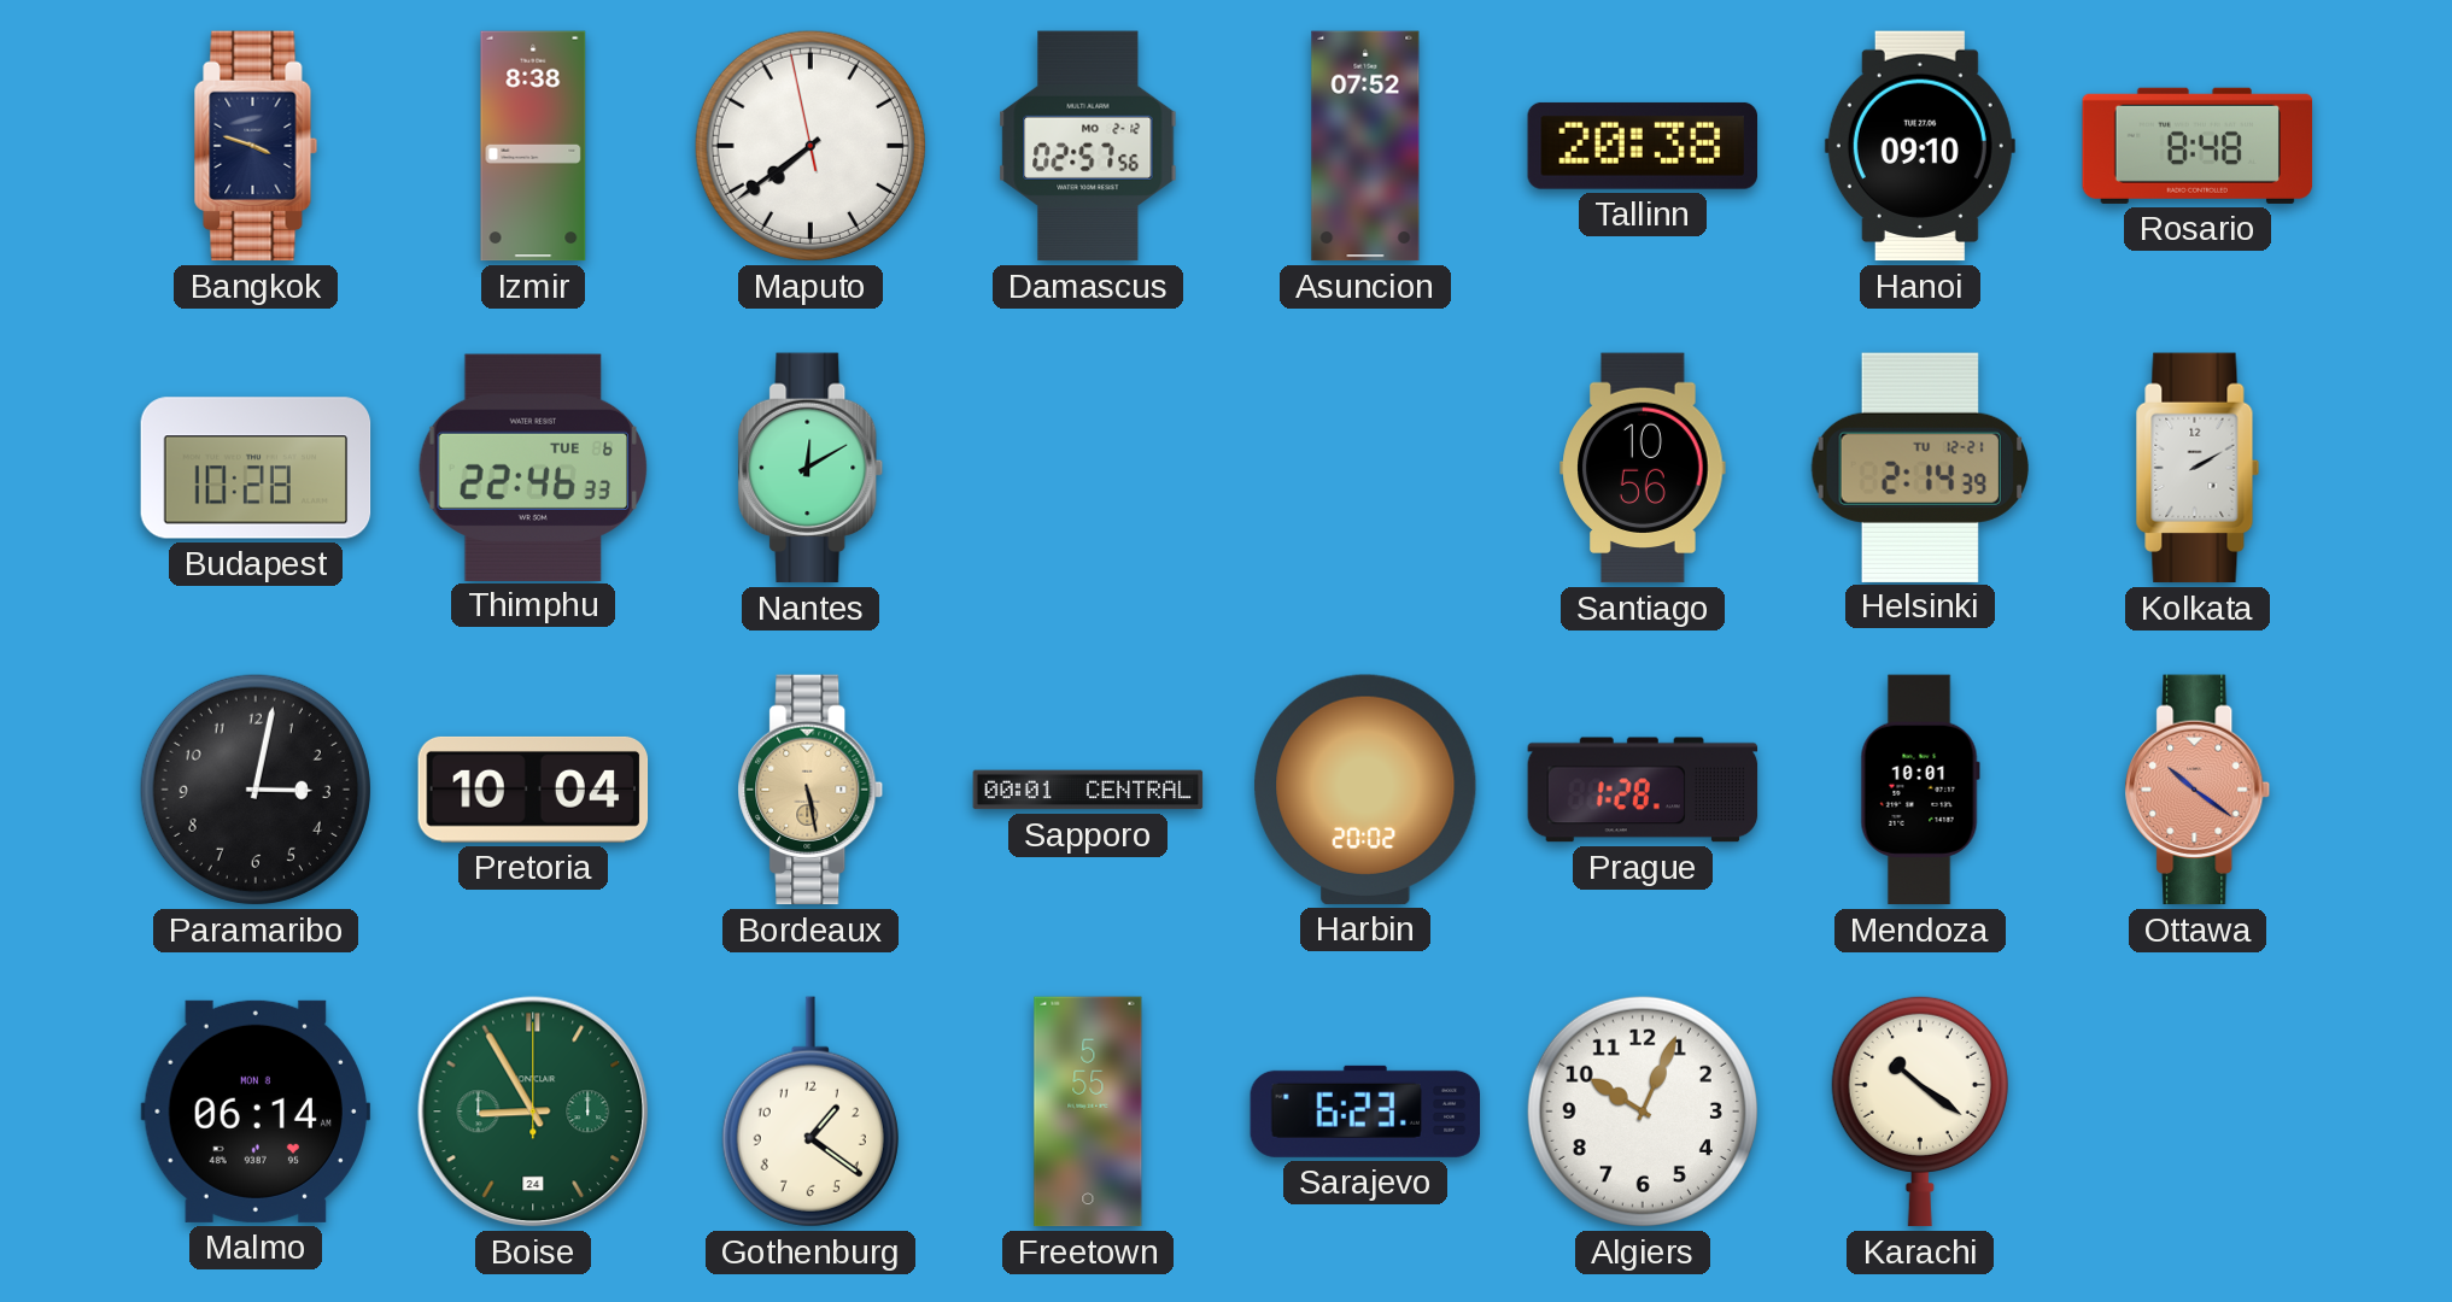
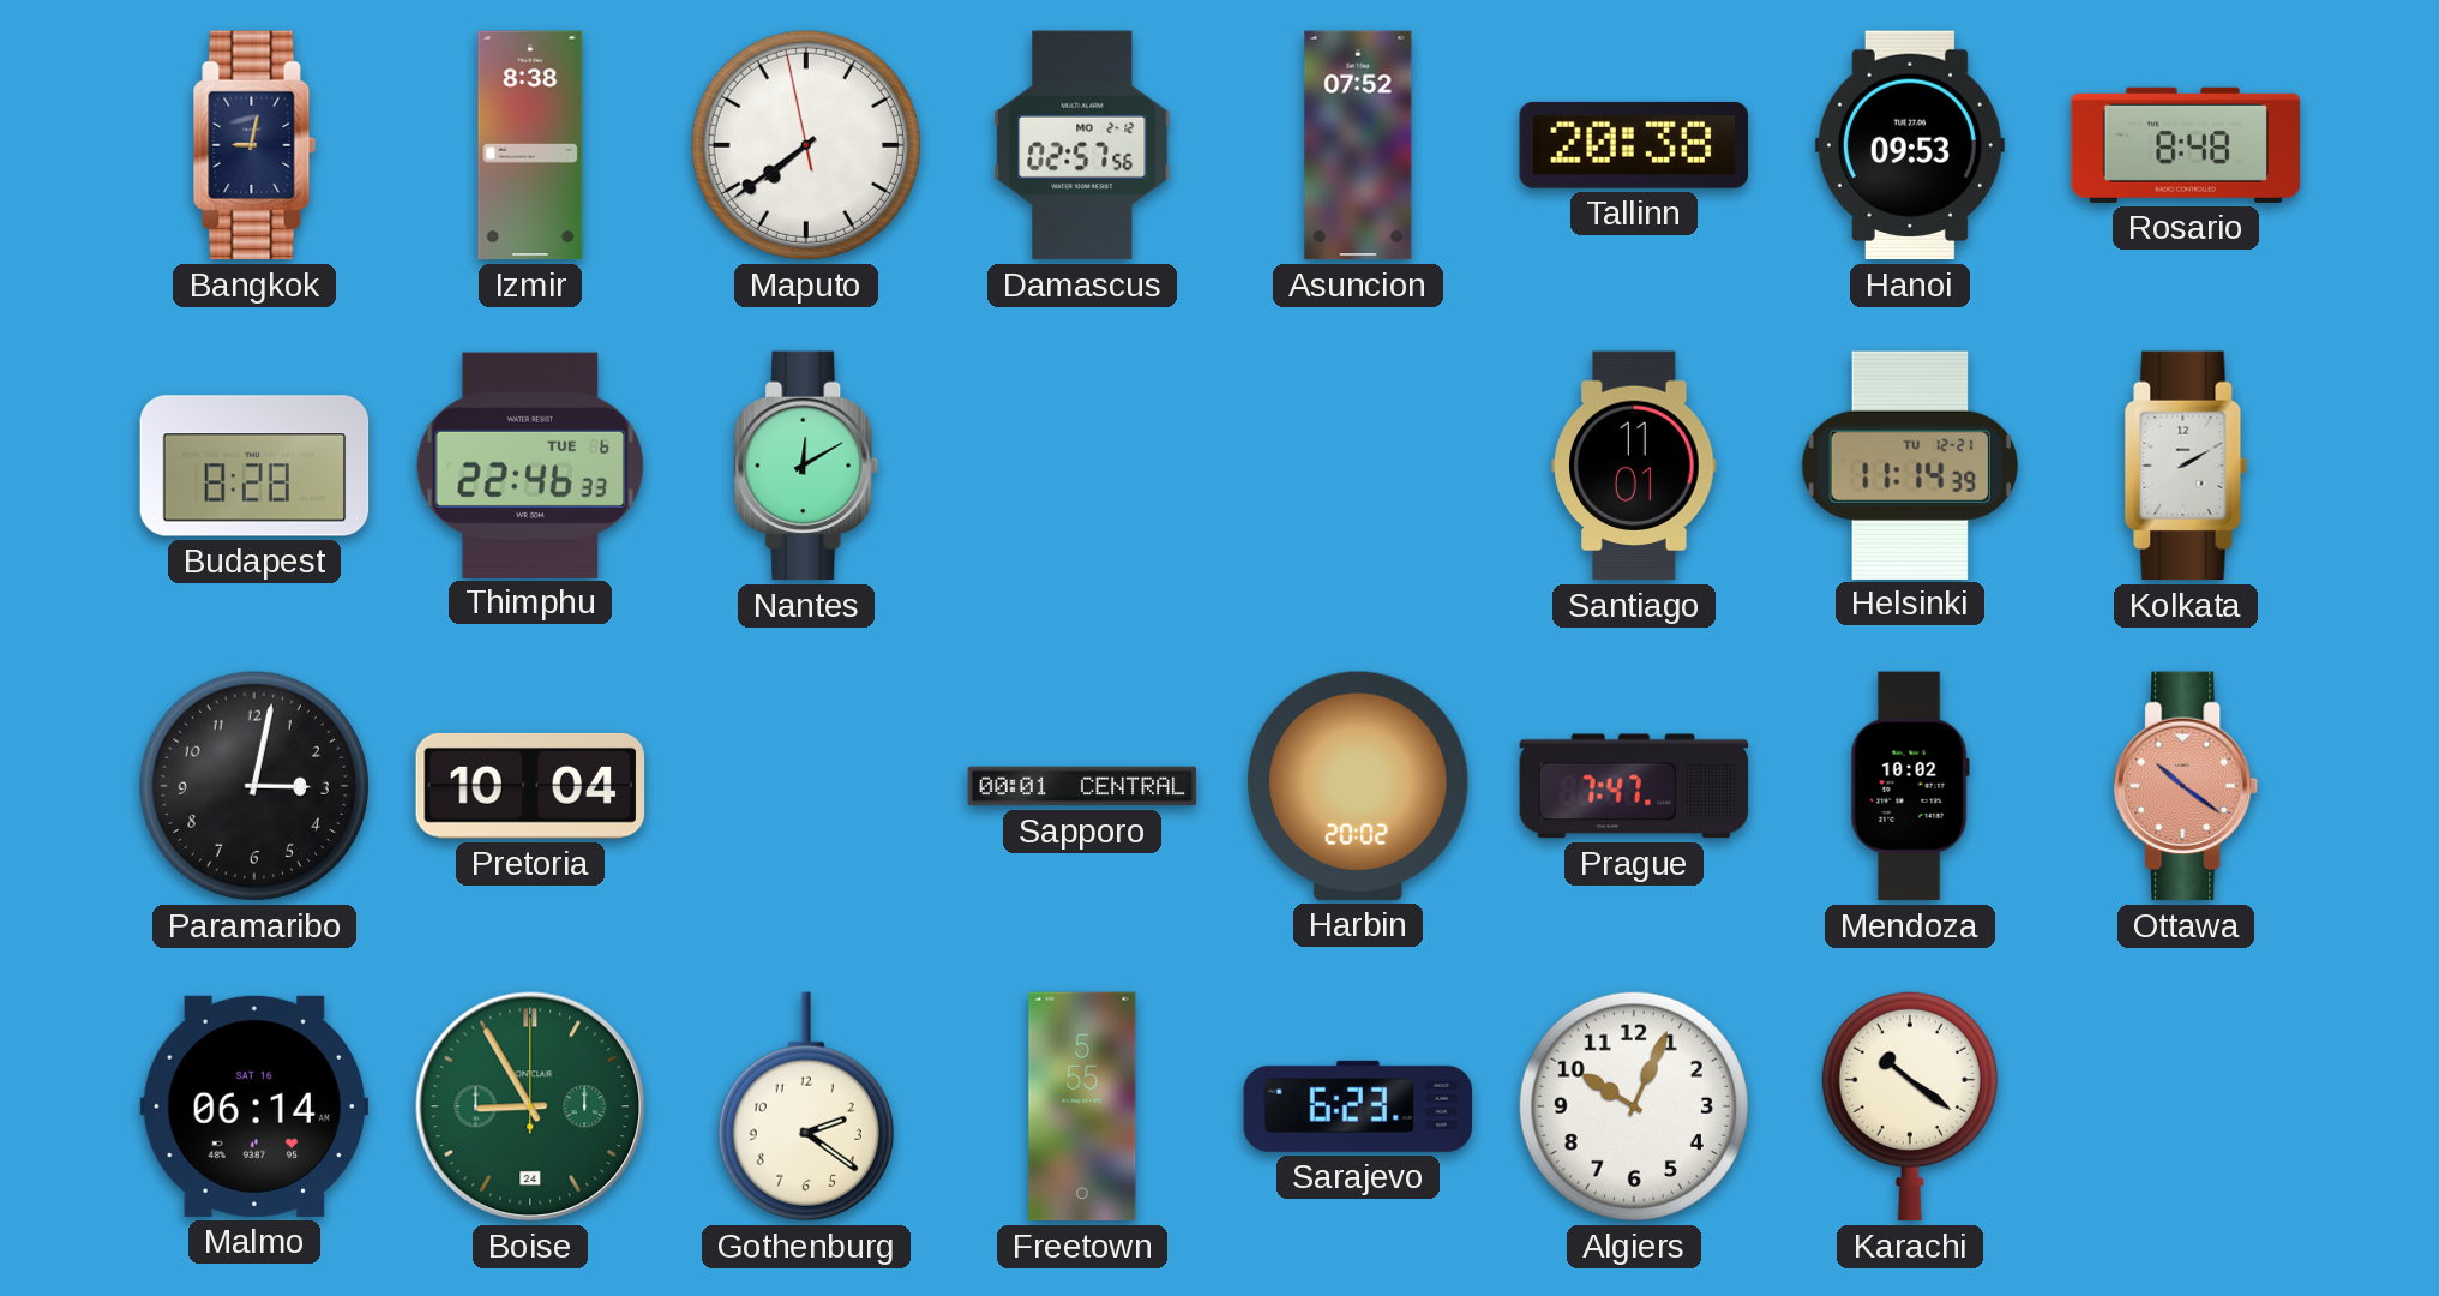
Bangkok: 3:48 -> 9:02
Hanoi: 09:10 -> 09:53
Budapest: 10:28 -> 8:28
Santiago: 10:56 -> 11:01
Helsinki: 2:14 -> 11:14
Bordeaux: 5:28 -> none
Prague: 1:28 -> 7:47
Mendoza: 10:01 -> 10:02
Malmo date: MON 8 -> SAT 16
Gothenburg: 1:21 -> 2:21
